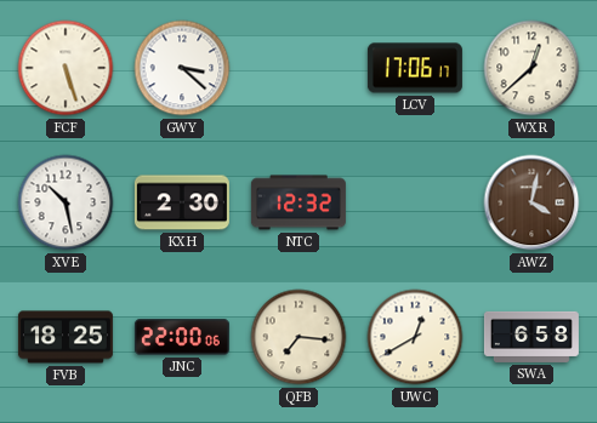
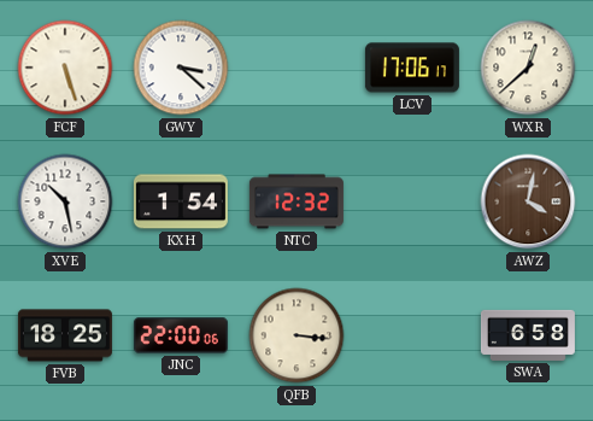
KXH: 2:30 -> 1:54
QFB: 7:16 -> 3:16
UWC: 12:40 -> none
